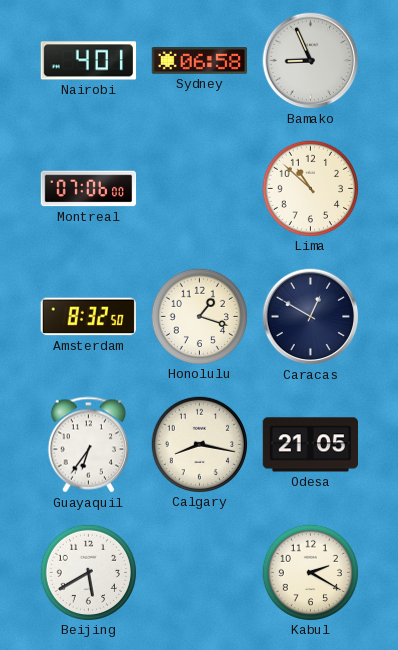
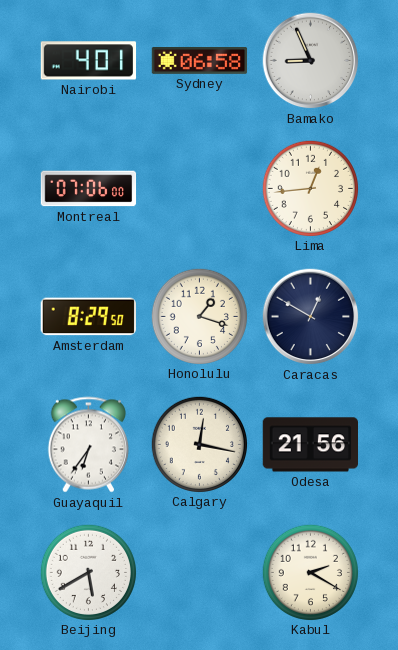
Lima: 10:52 -> 12:44
Amsterdam: 8:32 -> 8:29
Calgary: 8:17 -> 12:17
Odesa: 21:05 -> 21:56
